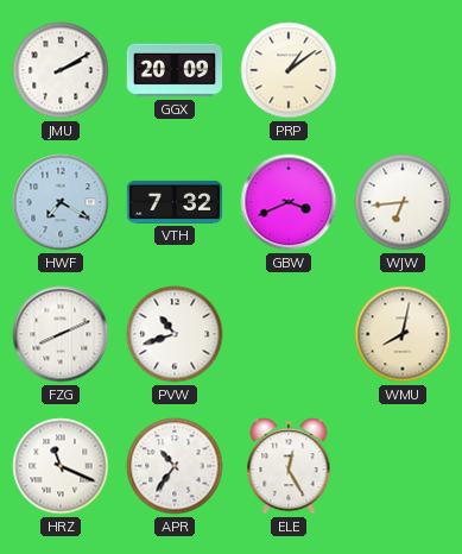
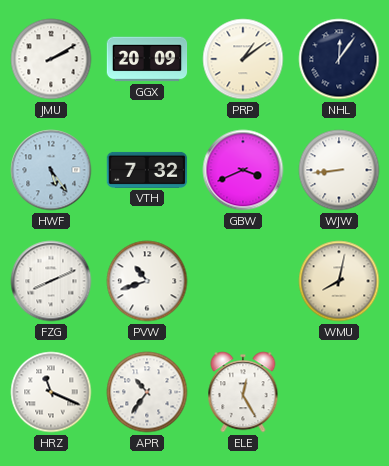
NHL: none -> 12:06
HWF: 7:20 -> 5:24
WJW: 6:44 -> 8:44
